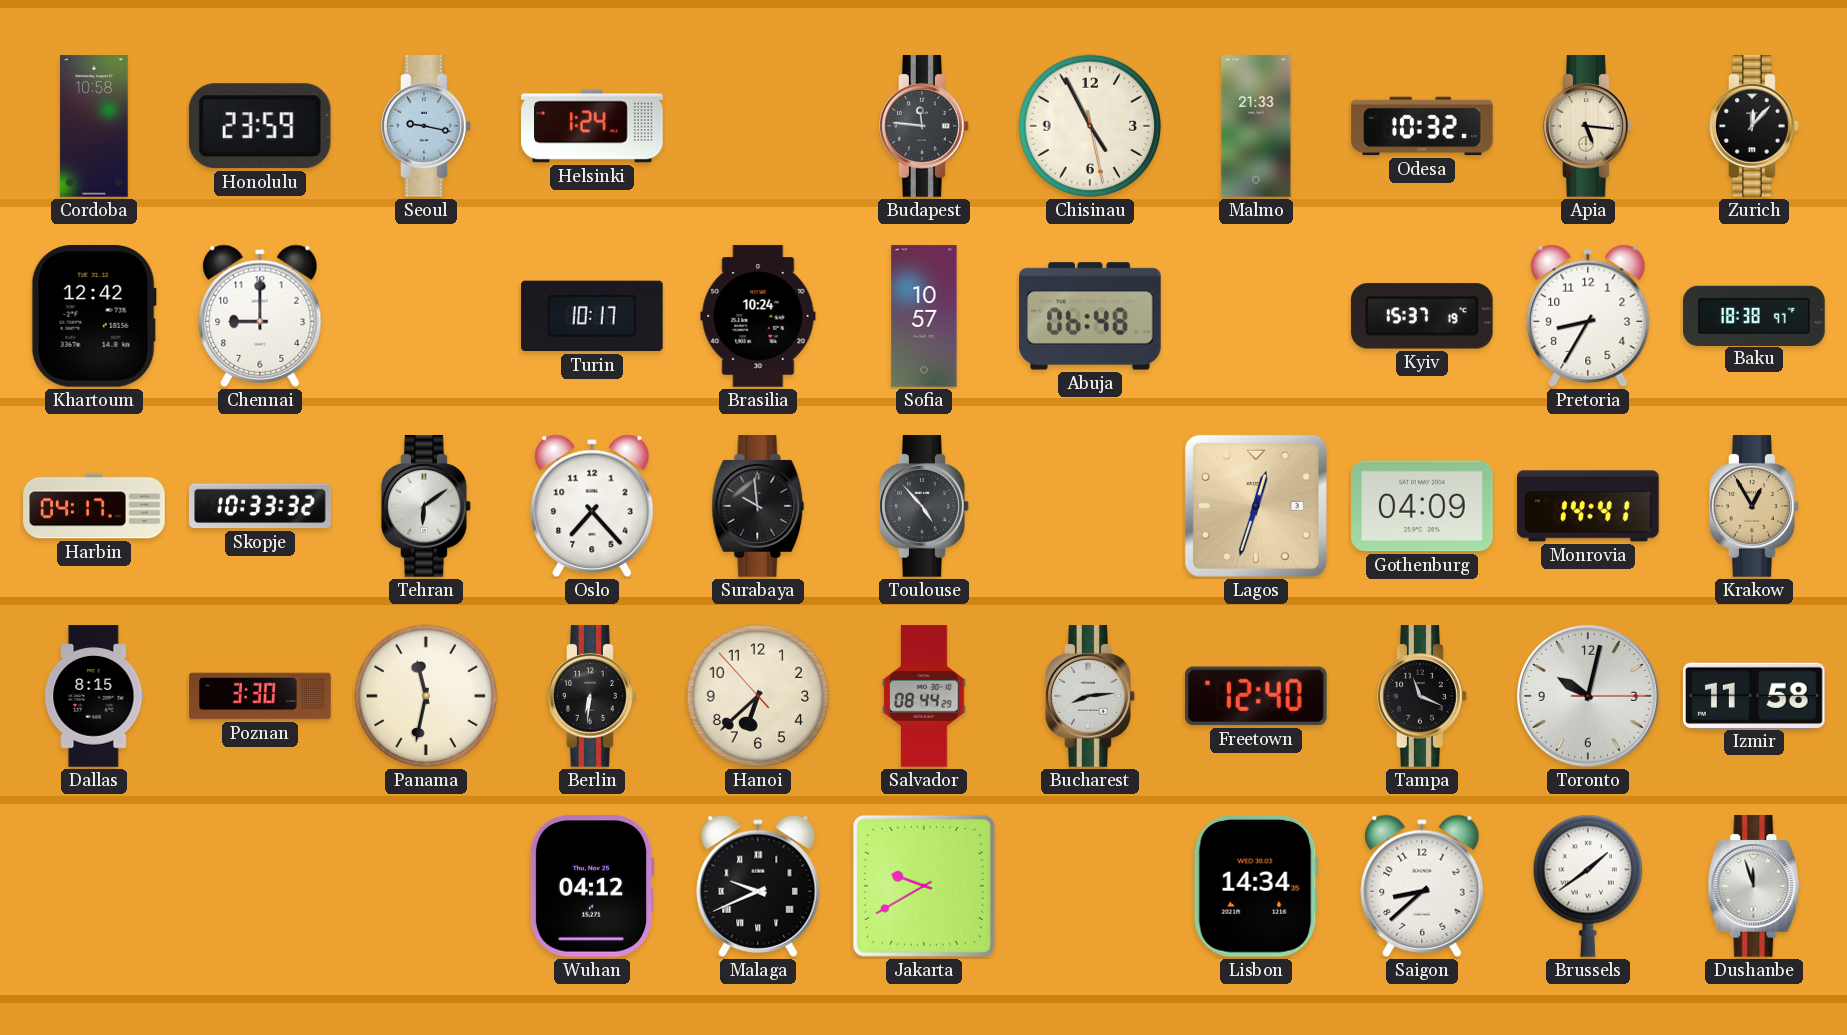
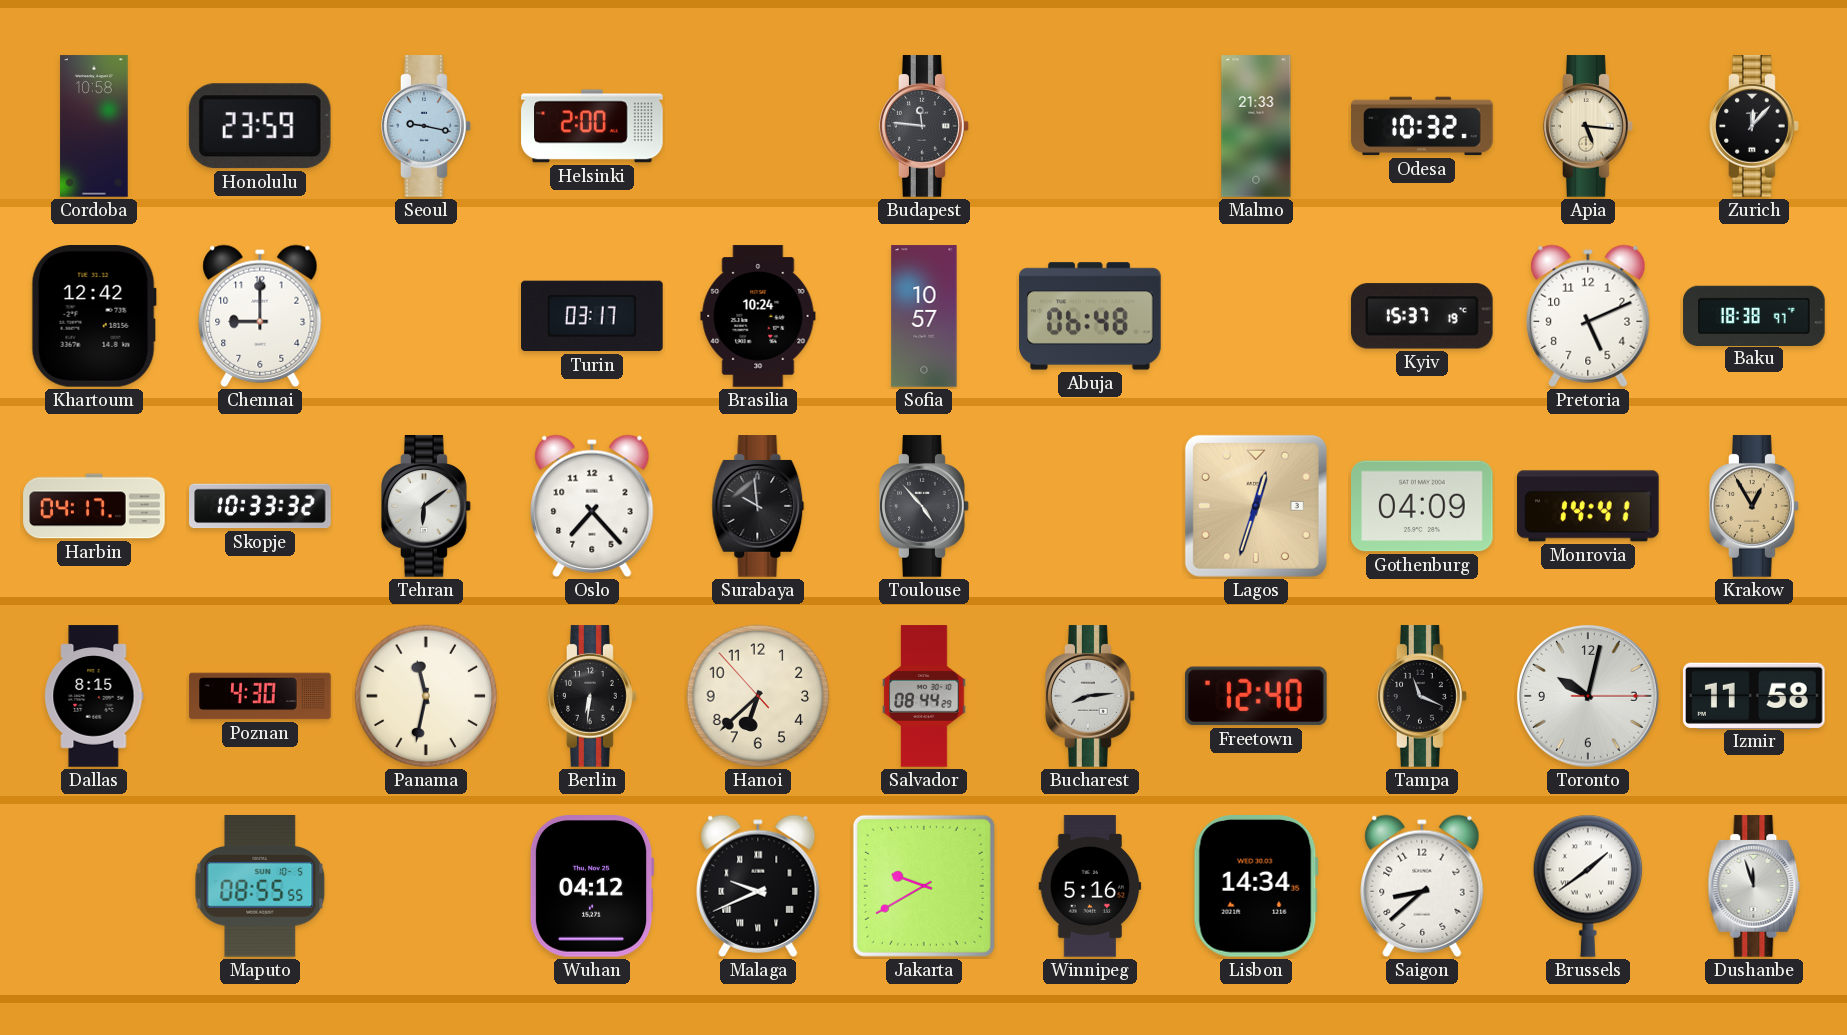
Helsinki: 1:24 -> 2:00
Chisinau: 4:55 -> none
Turin: 10:17 -> 03:17
Pretoria: 8:35 -> 5:11
Poznan: 3:30 -> 4:30
Maputo: none -> 08:55
Winnipeg: none -> 5:16
